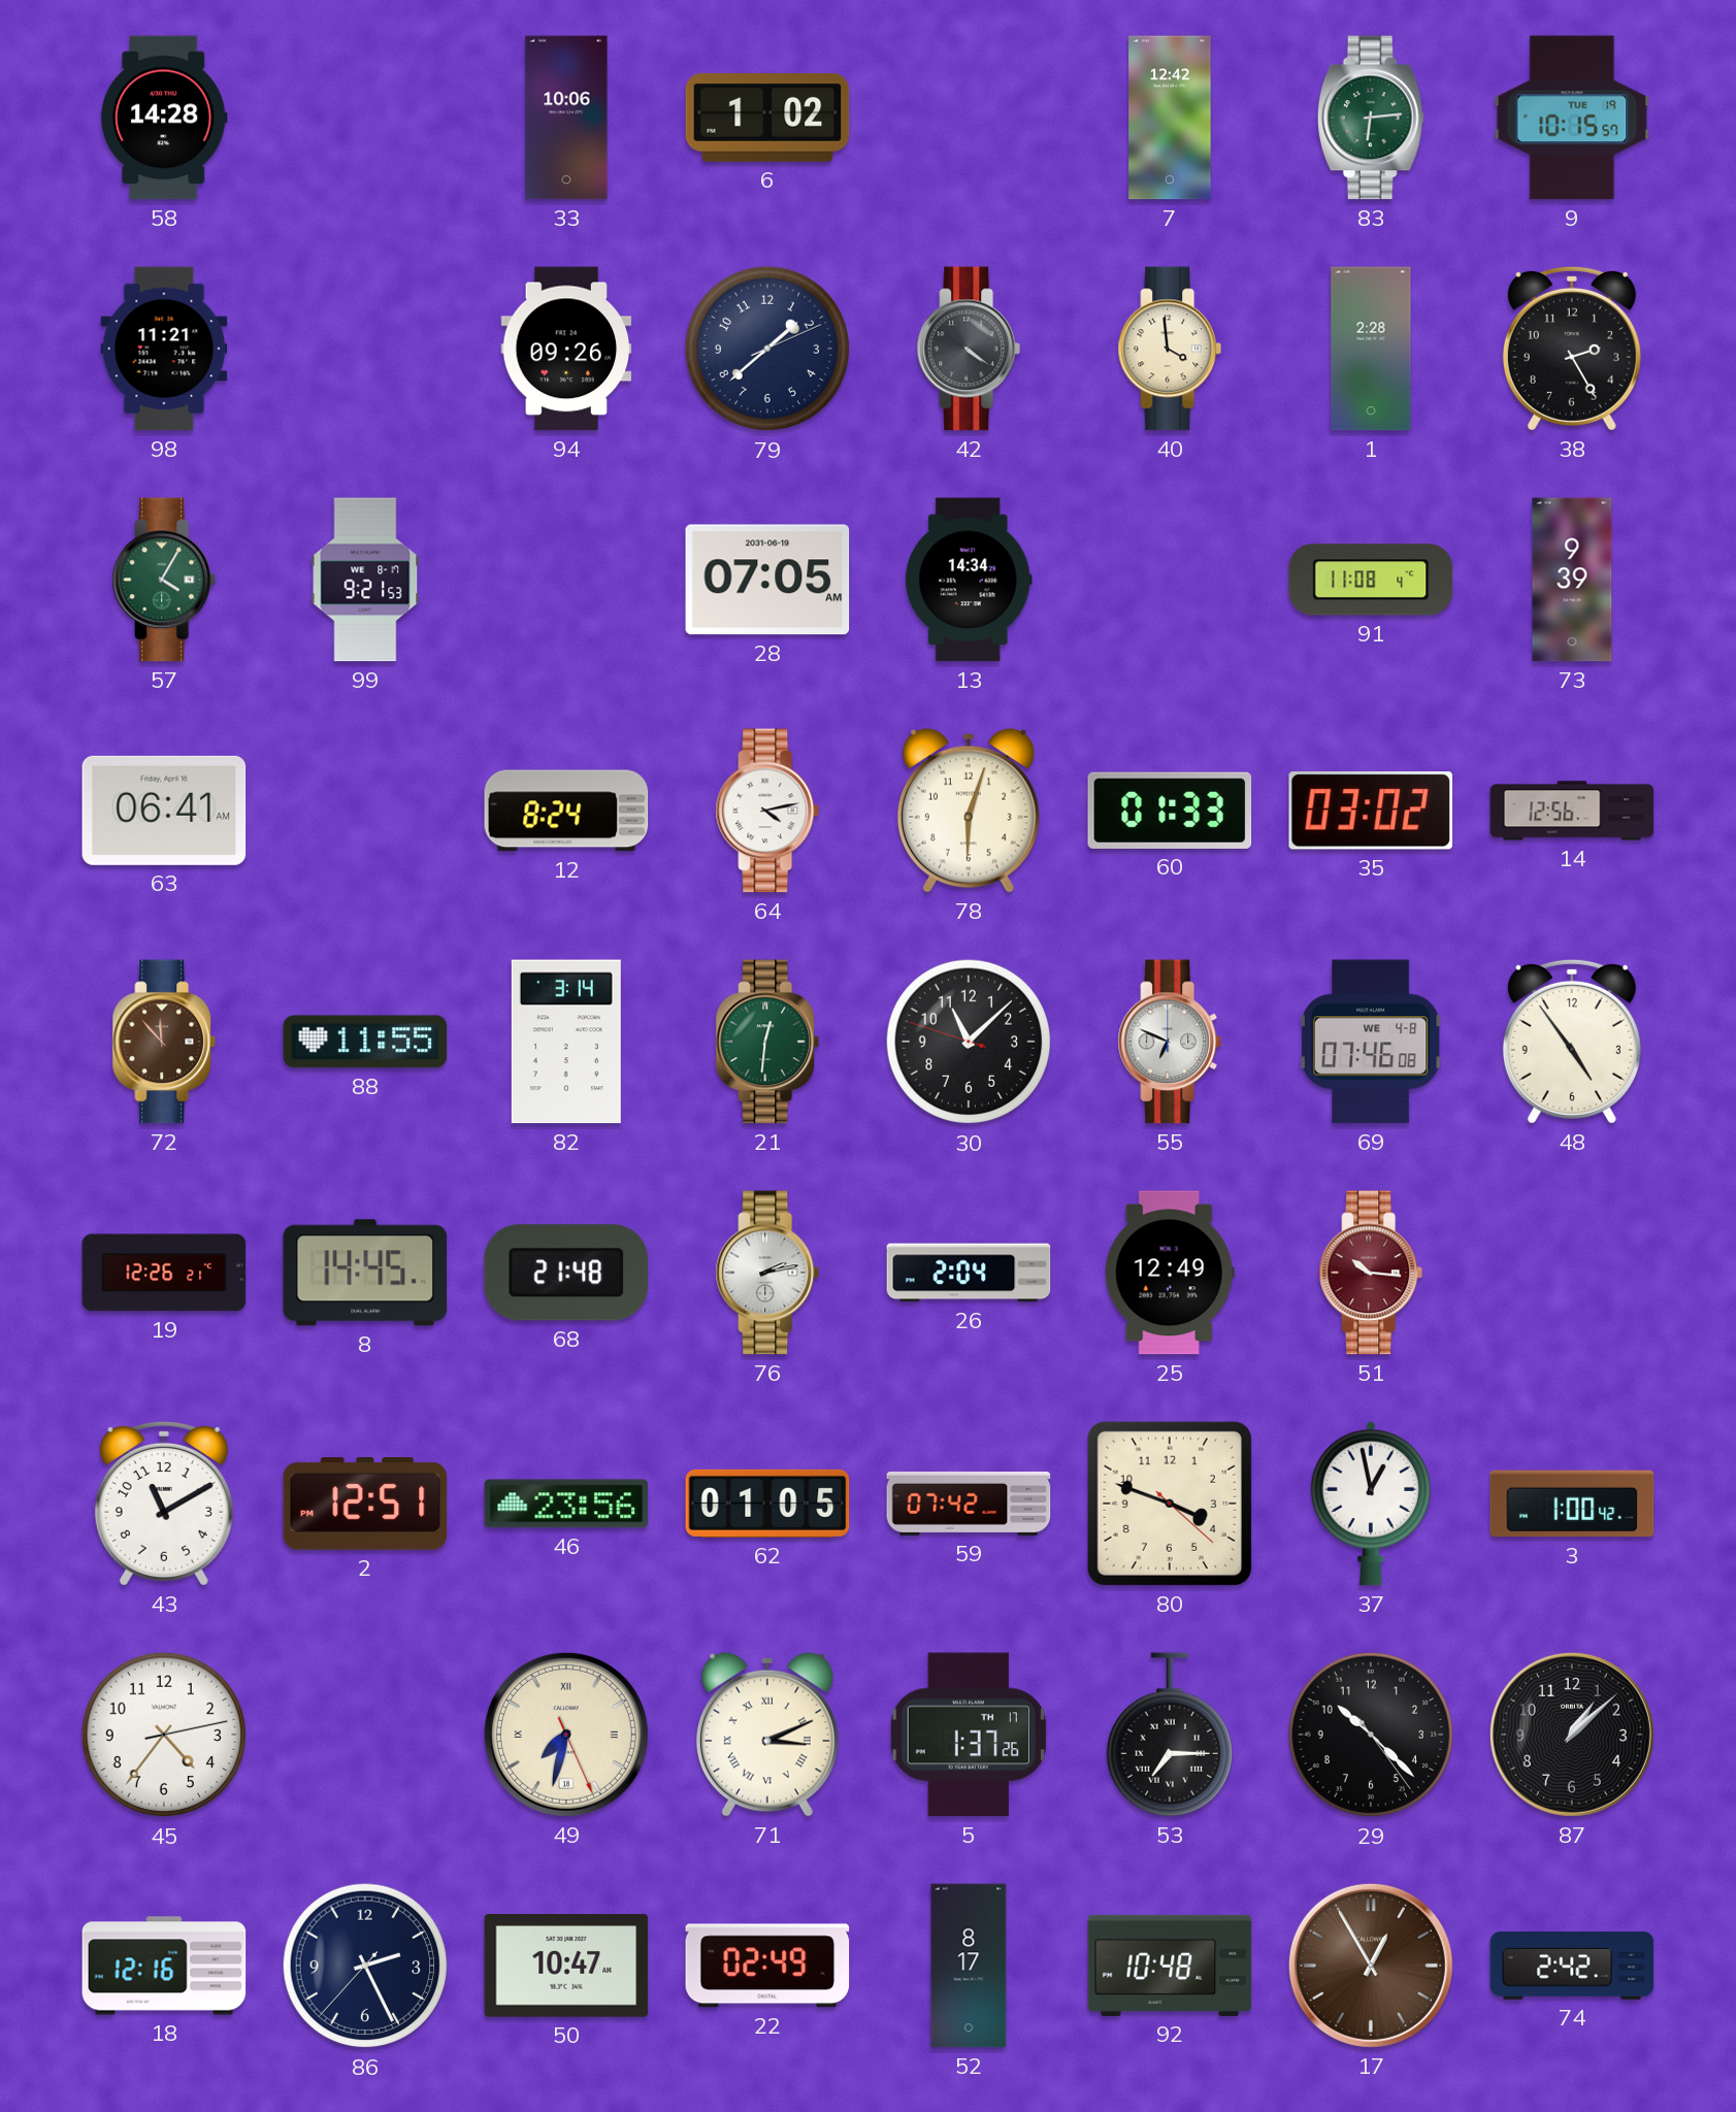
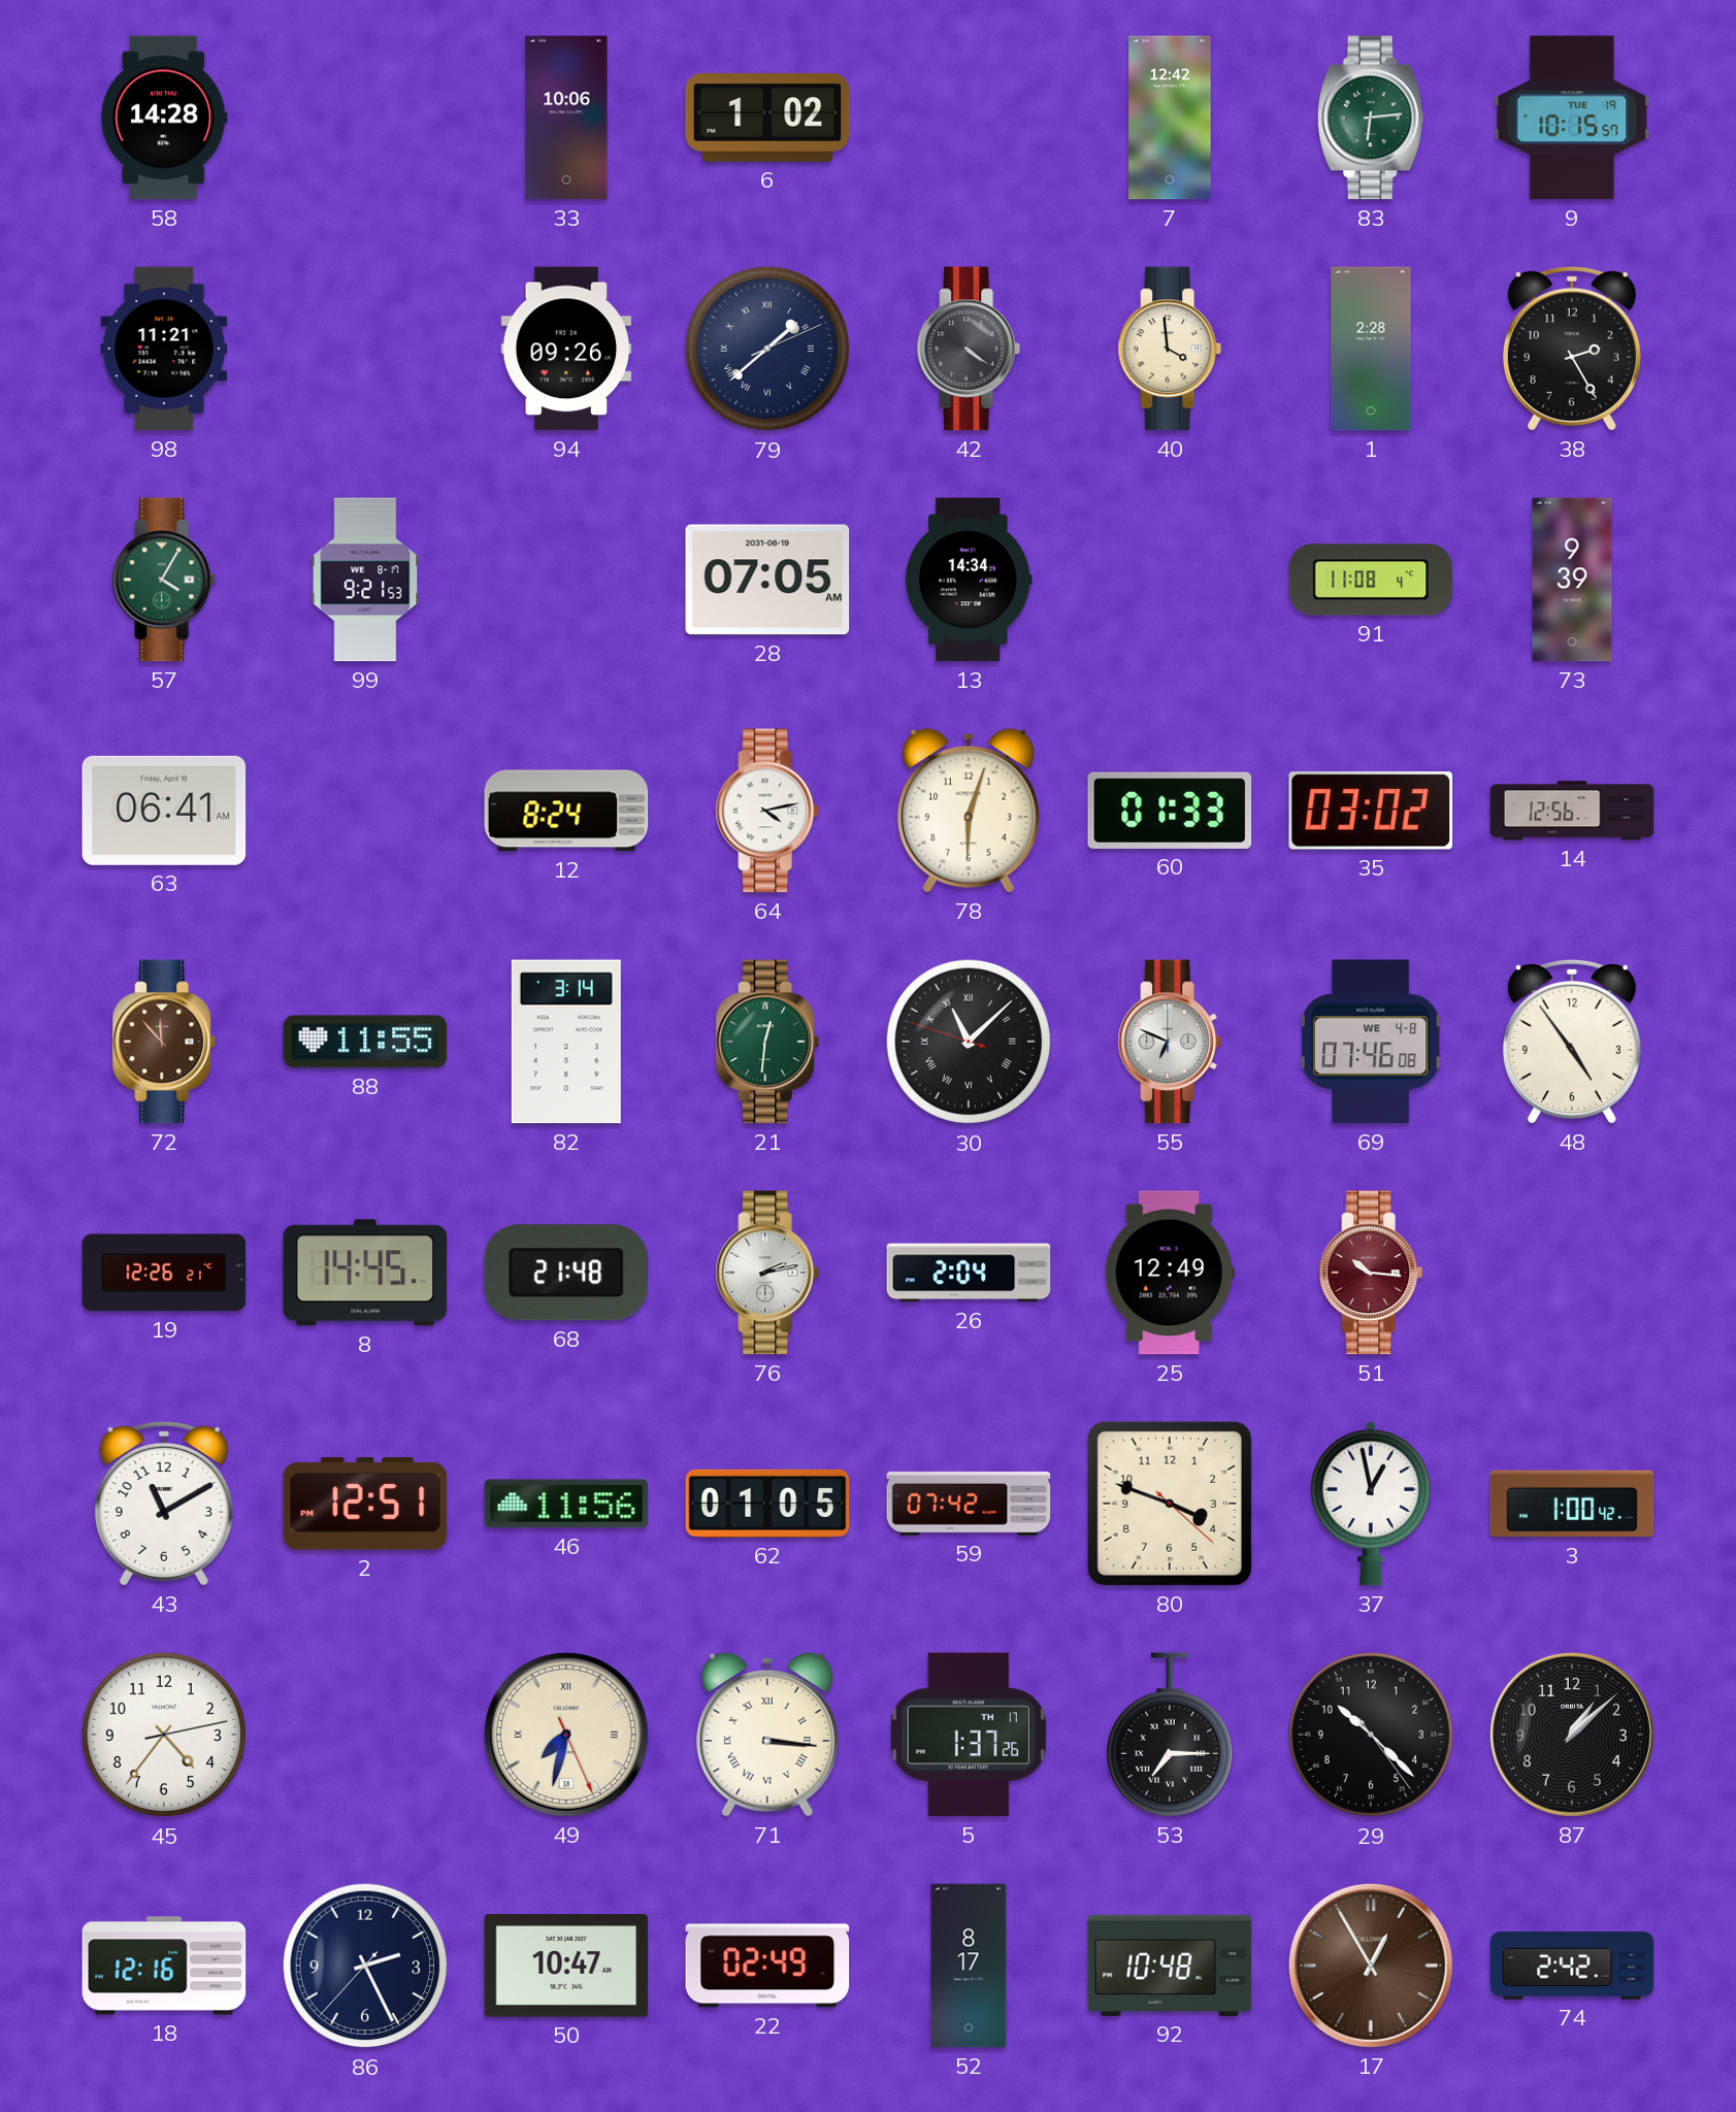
79 numerals: Arabic -> Roman
30 numerals: Arabic -> Roman
46: 23:56 -> 11:56
71: 3:11 -> 3:16
